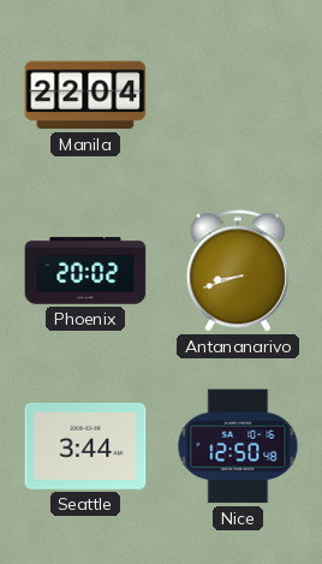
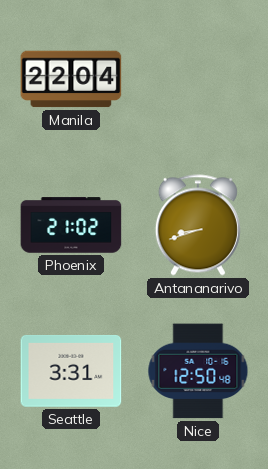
Phoenix: 20:02 -> 21:02
Seattle: 3:44 -> 3:31
